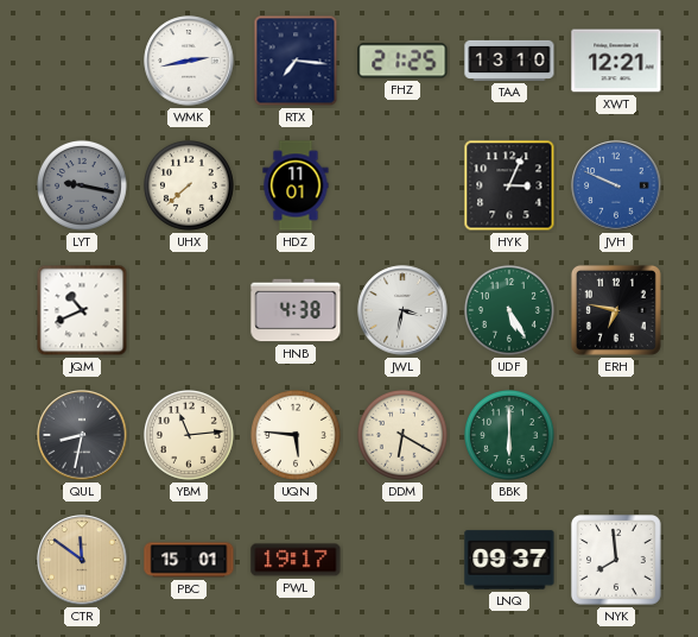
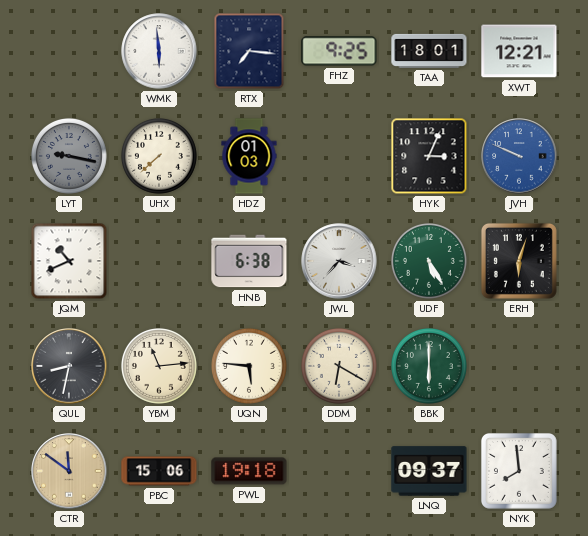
WMK: 2:43 -> 5:59
FHZ: 21:25 -> 9:25
TAA: 13:10 -> 18:01
HDZ: 11:01 -> 01:03
HNB: 4:38 -> 6:38
JWL: 3:32 -> 3:37
ERH: 6:47 -> 6:03
PBC: 15:01 -> 15:06
PWL: 19:17 -> 19:18
